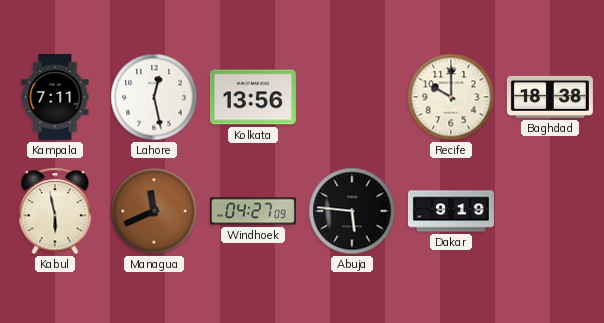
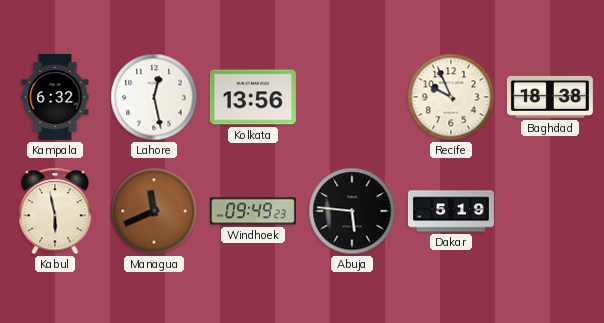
Kampala: 7:11 -> 6:32
Recife: 10:00 -> 9:56
Windhoek: 04:27 -> 09:49
Dakar: 9:19 -> 5:19
